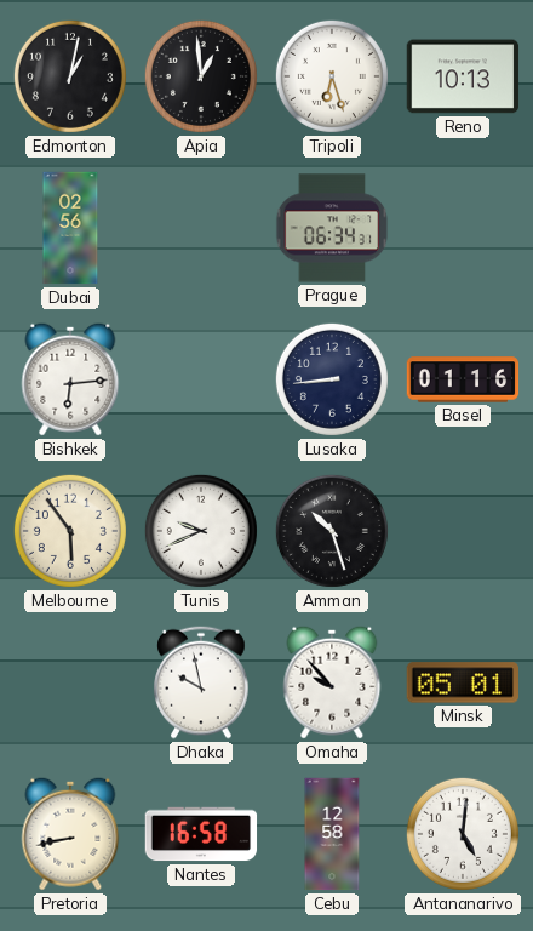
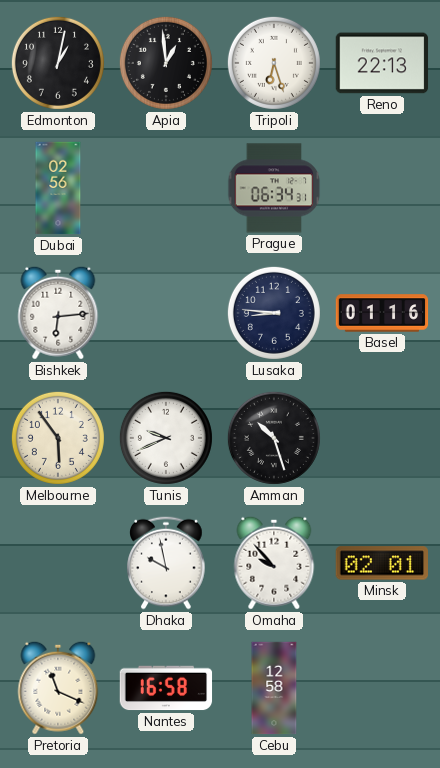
Reno: 10:13 -> 22:13
Lusaka: 8:44 -> 8:46
Minsk: 05:01 -> 02:01
Pretoria: 8:43 -> 11:19
Antananarivo: 5:01 -> none
